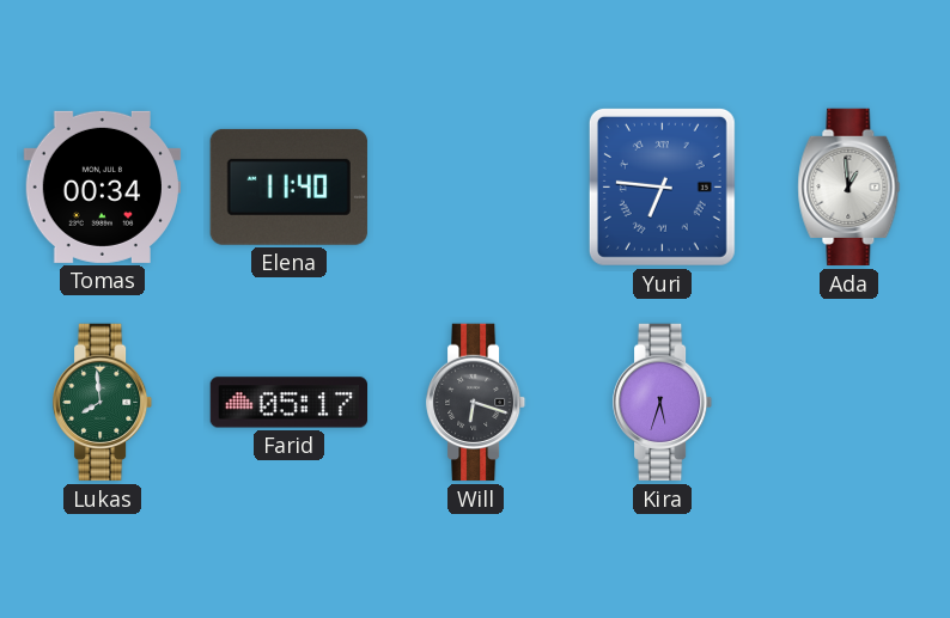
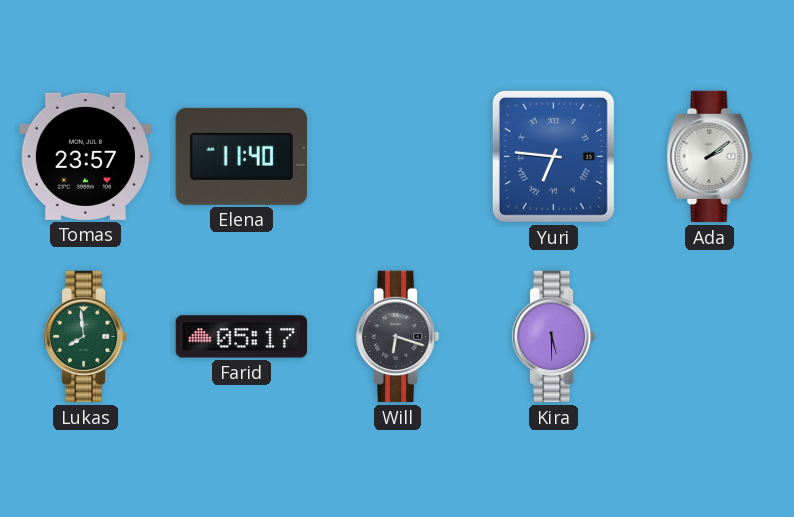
Tomas: 00:34 -> 23:57
Ada: 12:59 -> 2:09
Kira: 5:33 -> 5:30
